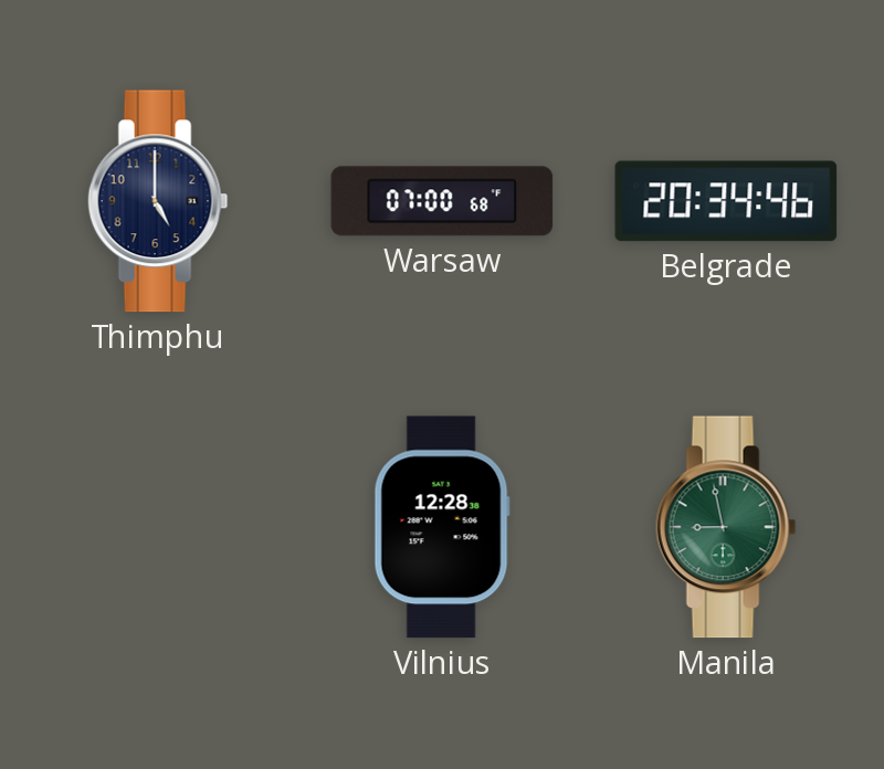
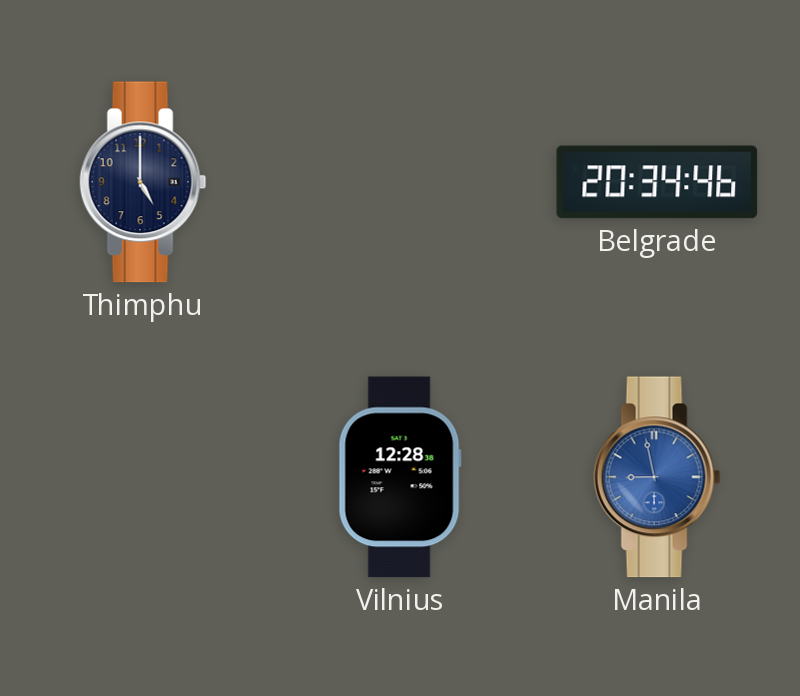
Warsaw: 07:00 -> none
Manila dial: green -> blue
